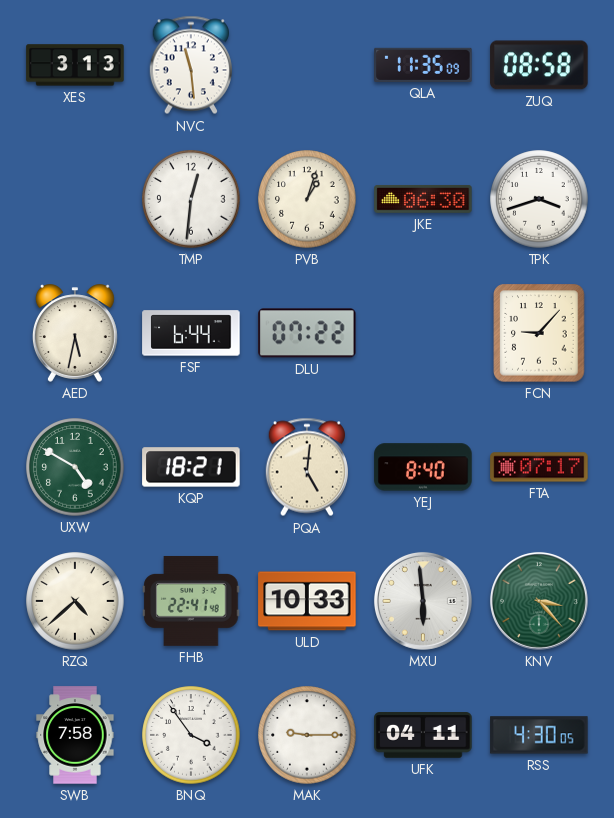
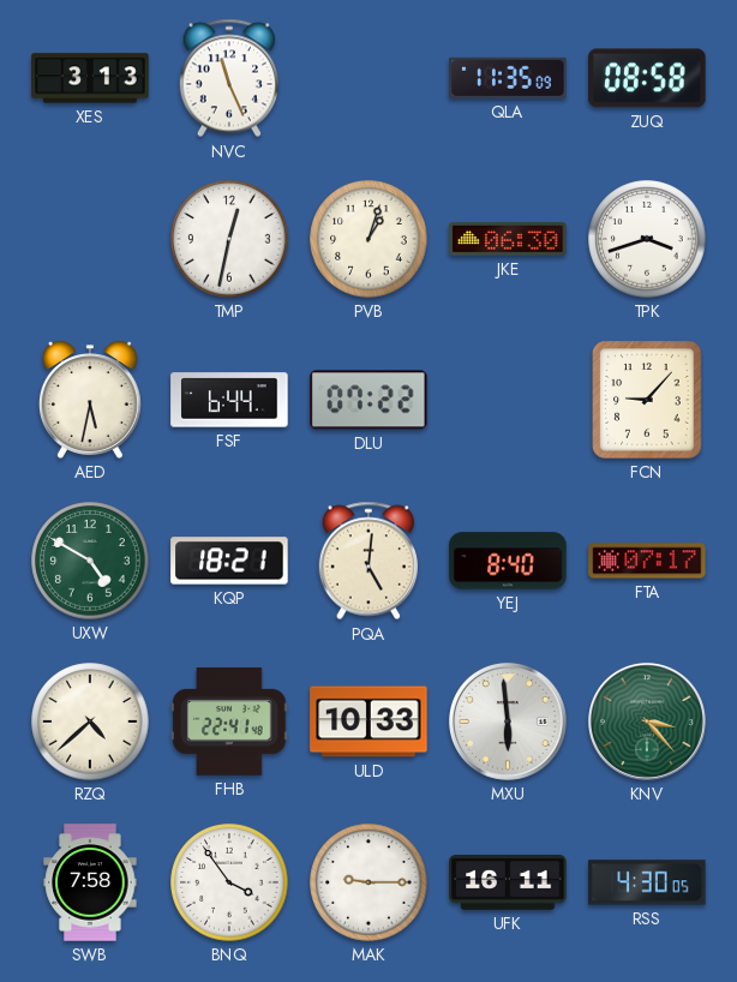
NVC: 11:29 -> 11:26
TMP: 12:31 -> 12:32
UFK: 04:11 -> 16:11
